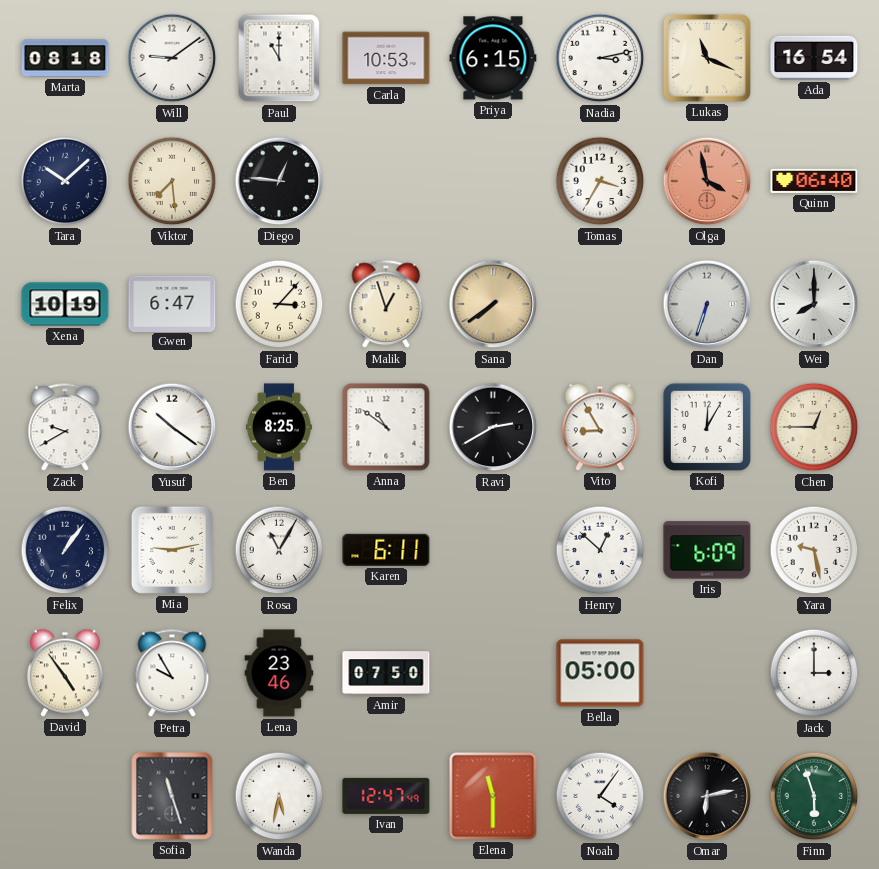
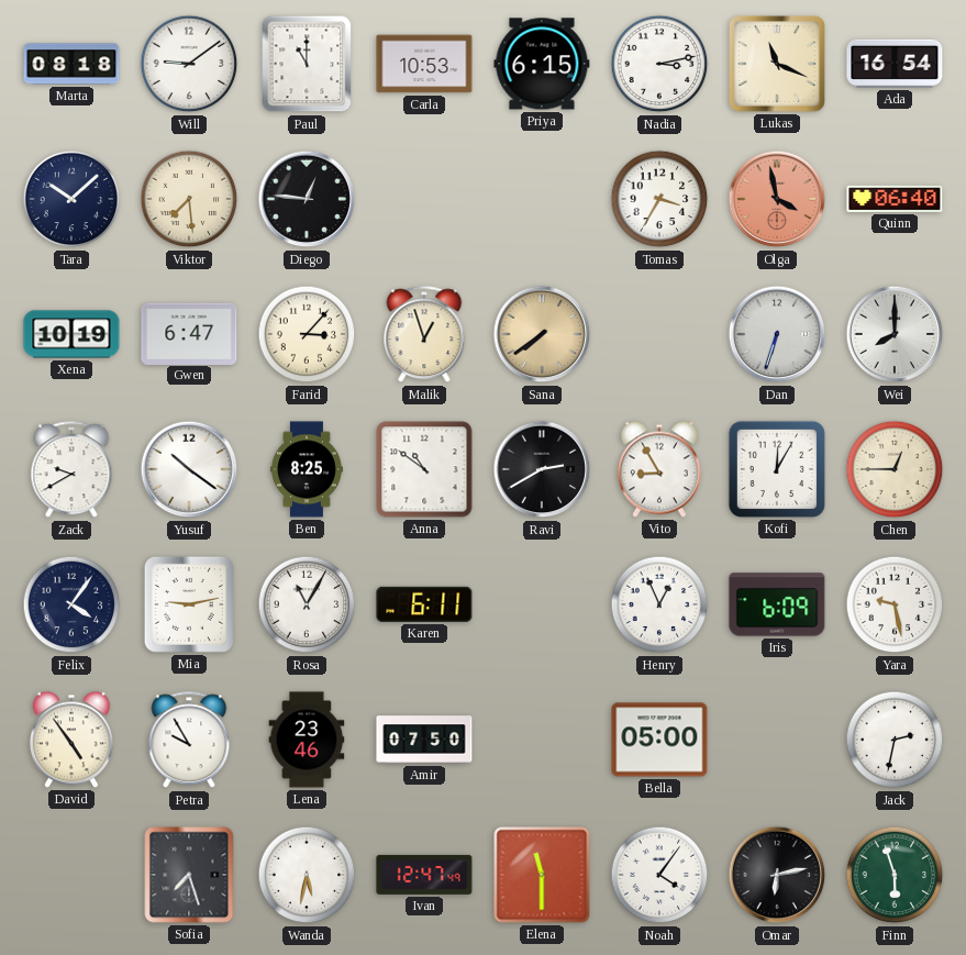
Felix: 1:06 -> 4:06
Henry: 12:52 -> 12:56
Jack: 3:00 -> 2:32
Sofia: 11:27 -> 7:27
